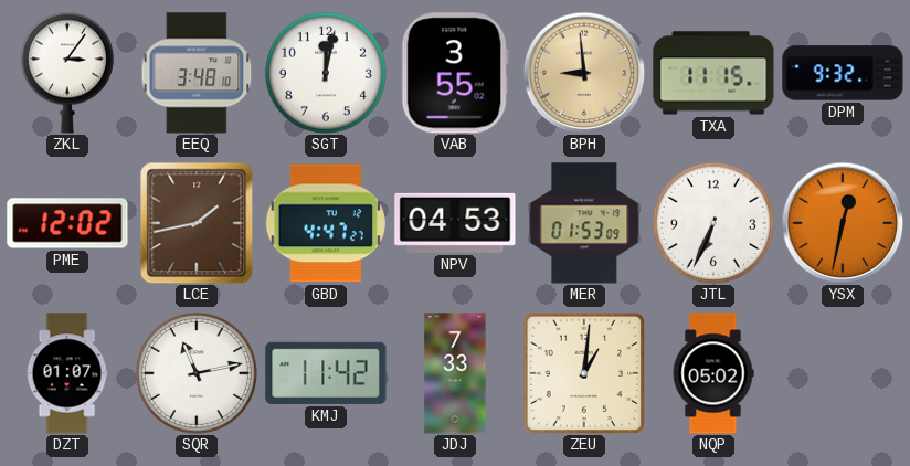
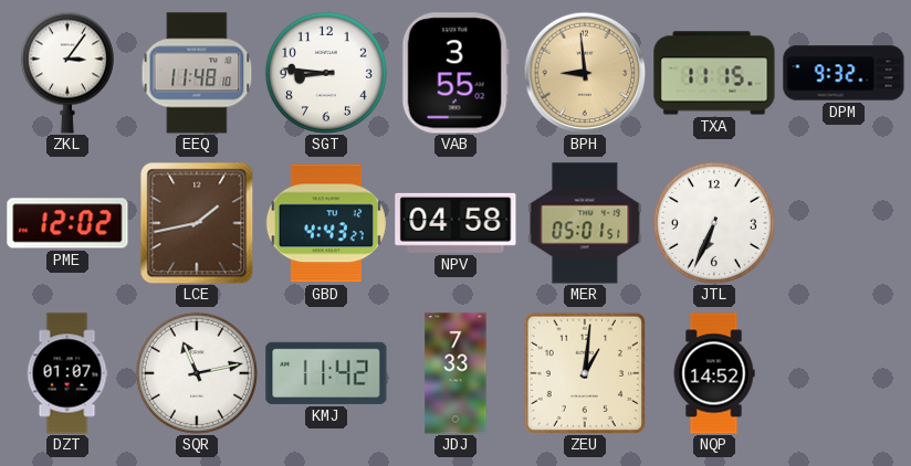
EEQ: 3:48 -> 11:48
SGT: 12:02 -> 8:46
GBD: 4:47 -> 4:43
NPV: 04:53 -> 04:58
MER: 01:53 -> 05:01
YSX: 12:32 -> none
NQP: 05:02 -> 14:52
